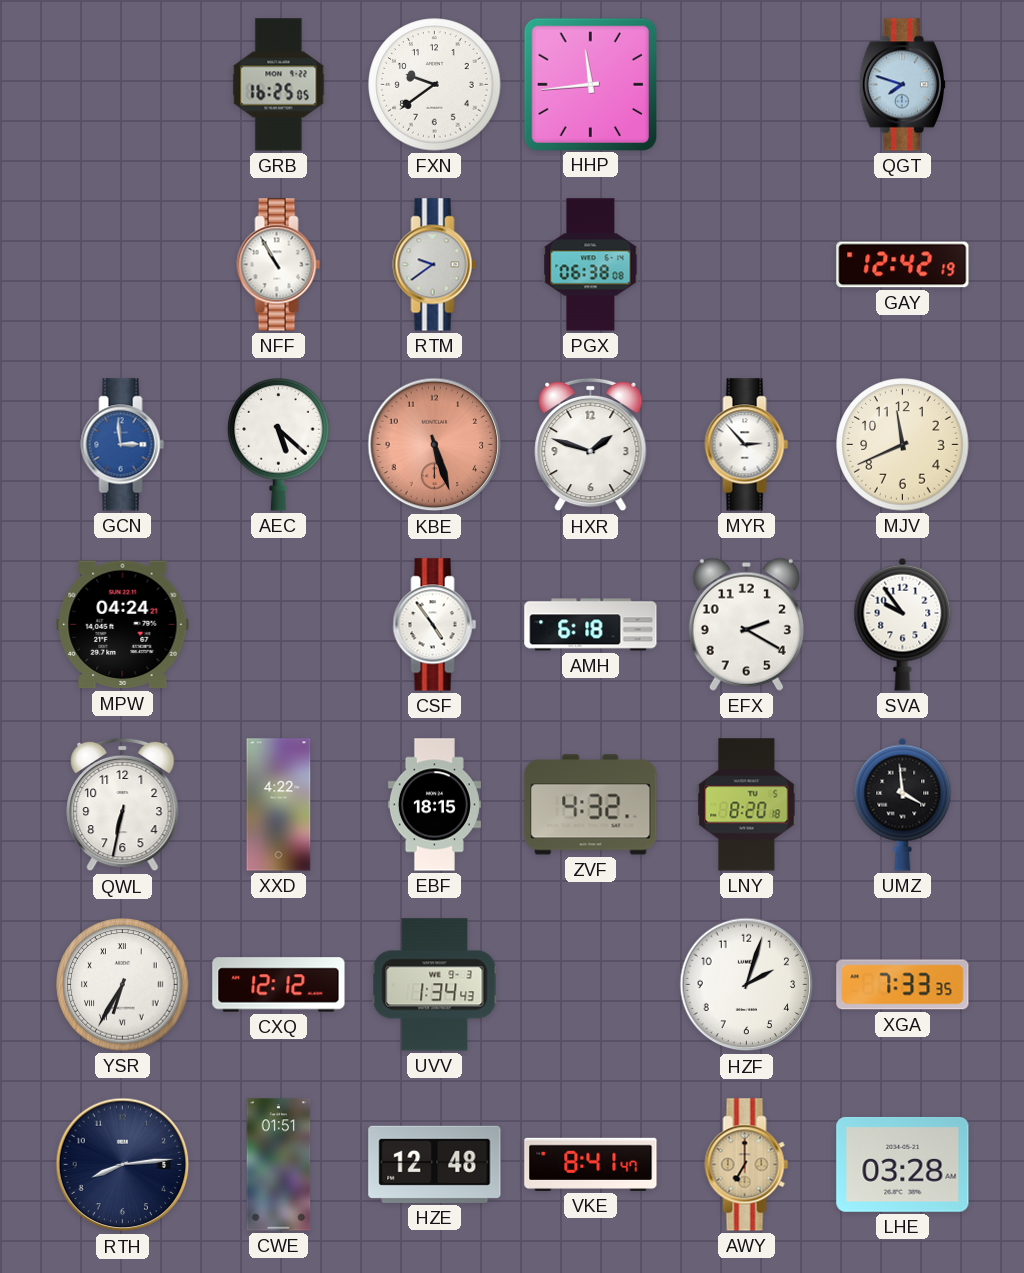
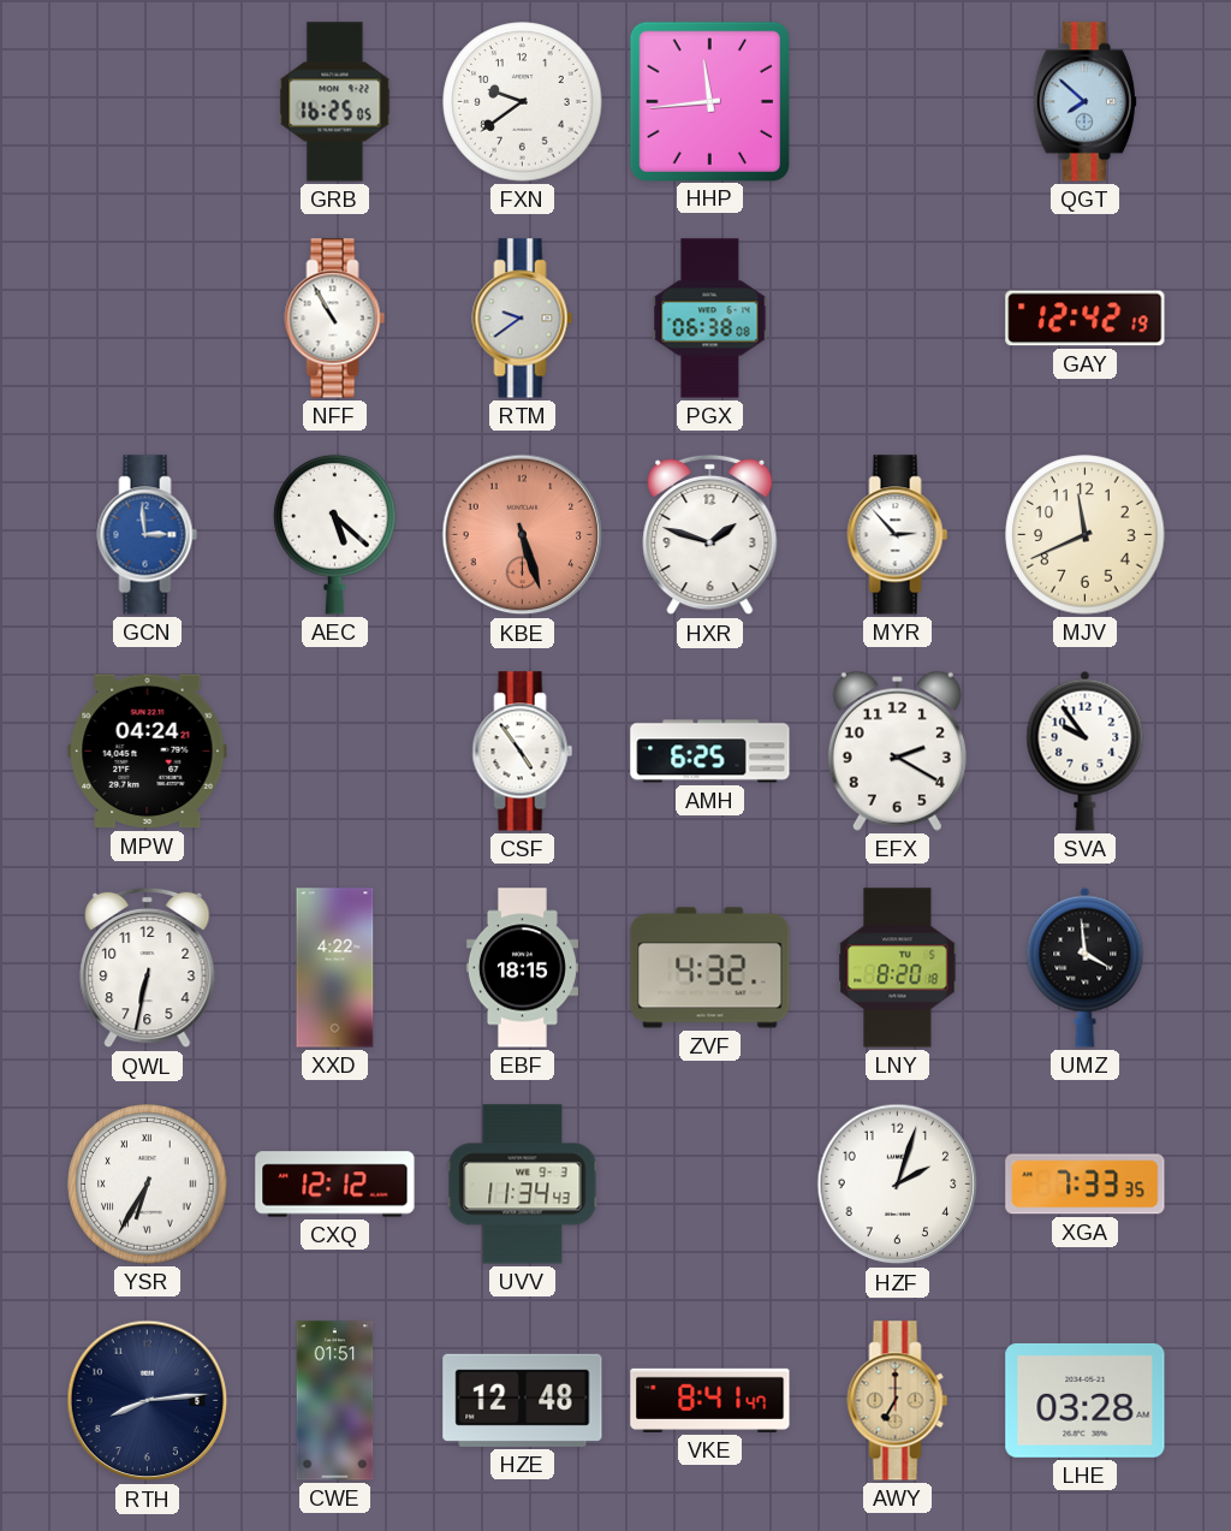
QGT: 7:48 -> 7:52
AMH: 6:18 -> 6:25
UVV: 1:34 -> 11:34
